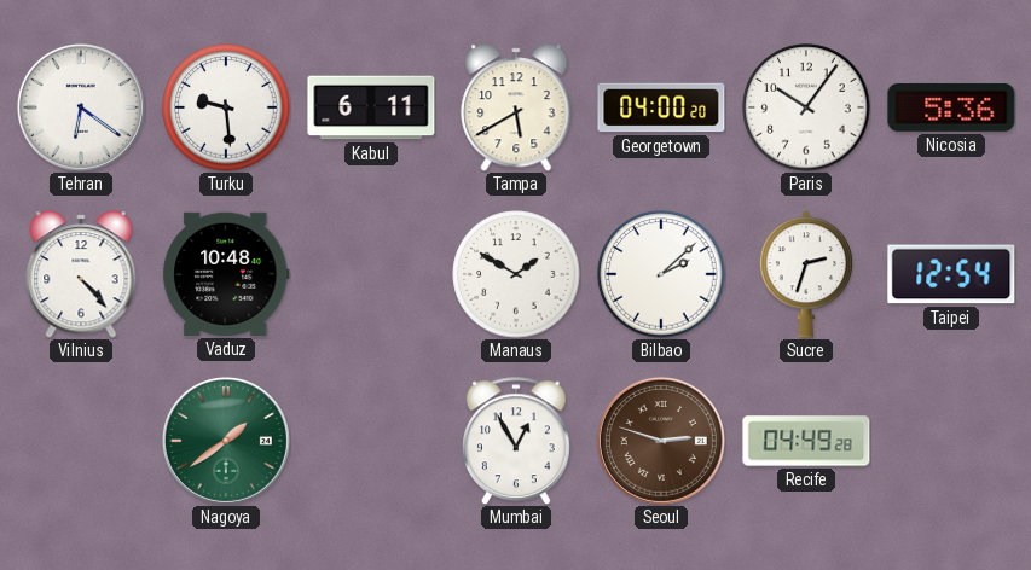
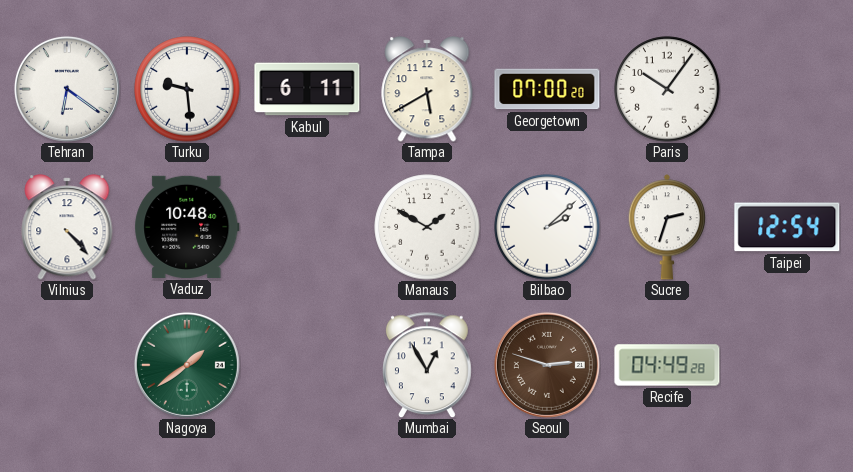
Georgetown: 04:00 -> 07:00
Nicosia: 5:36 -> none
